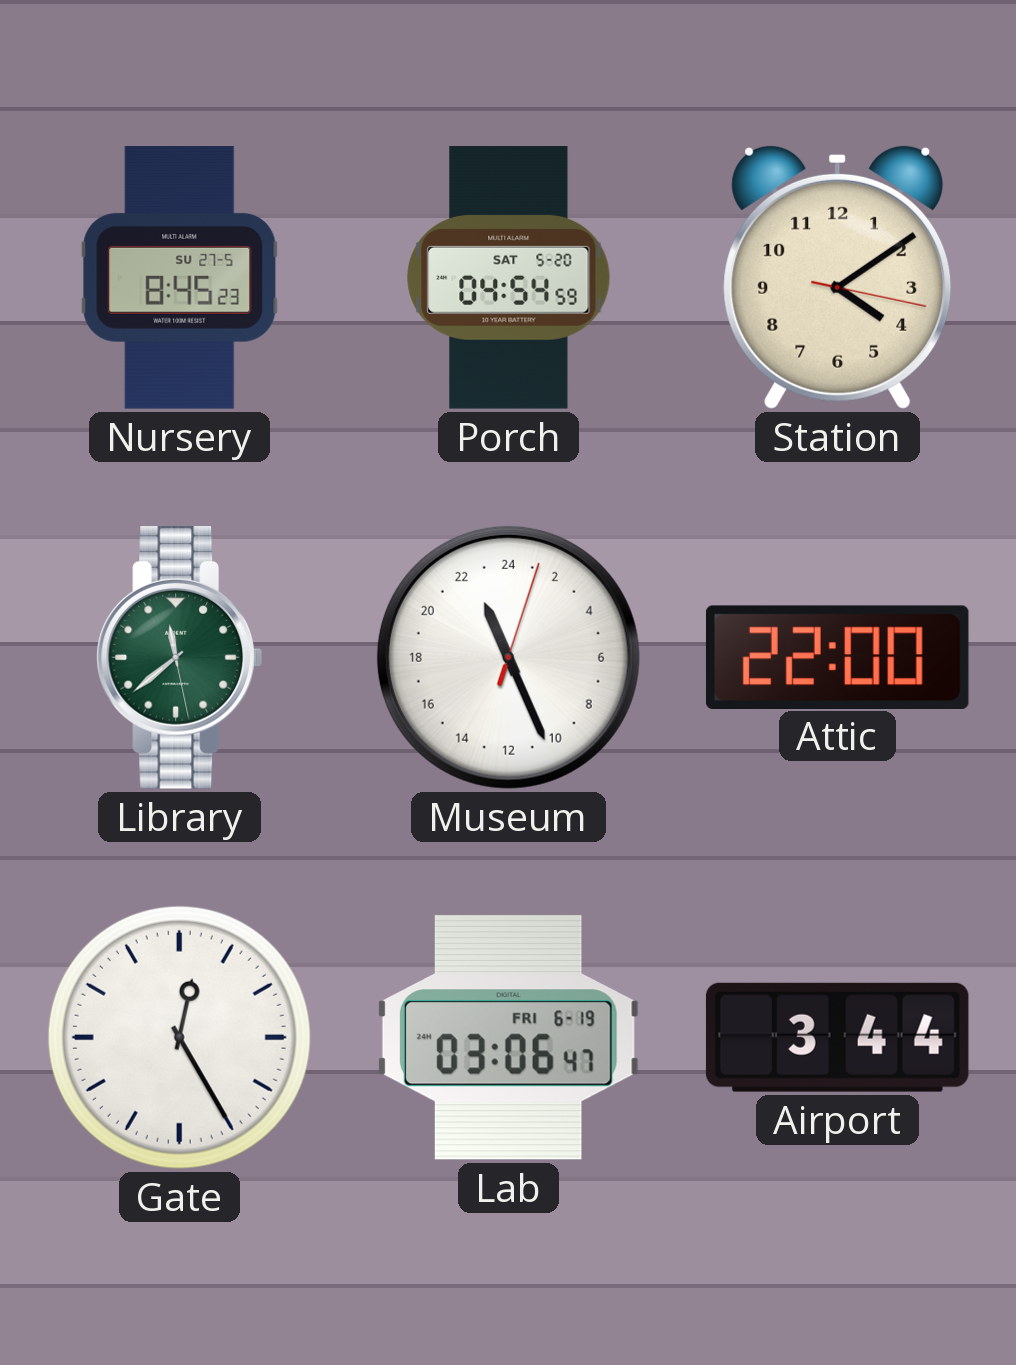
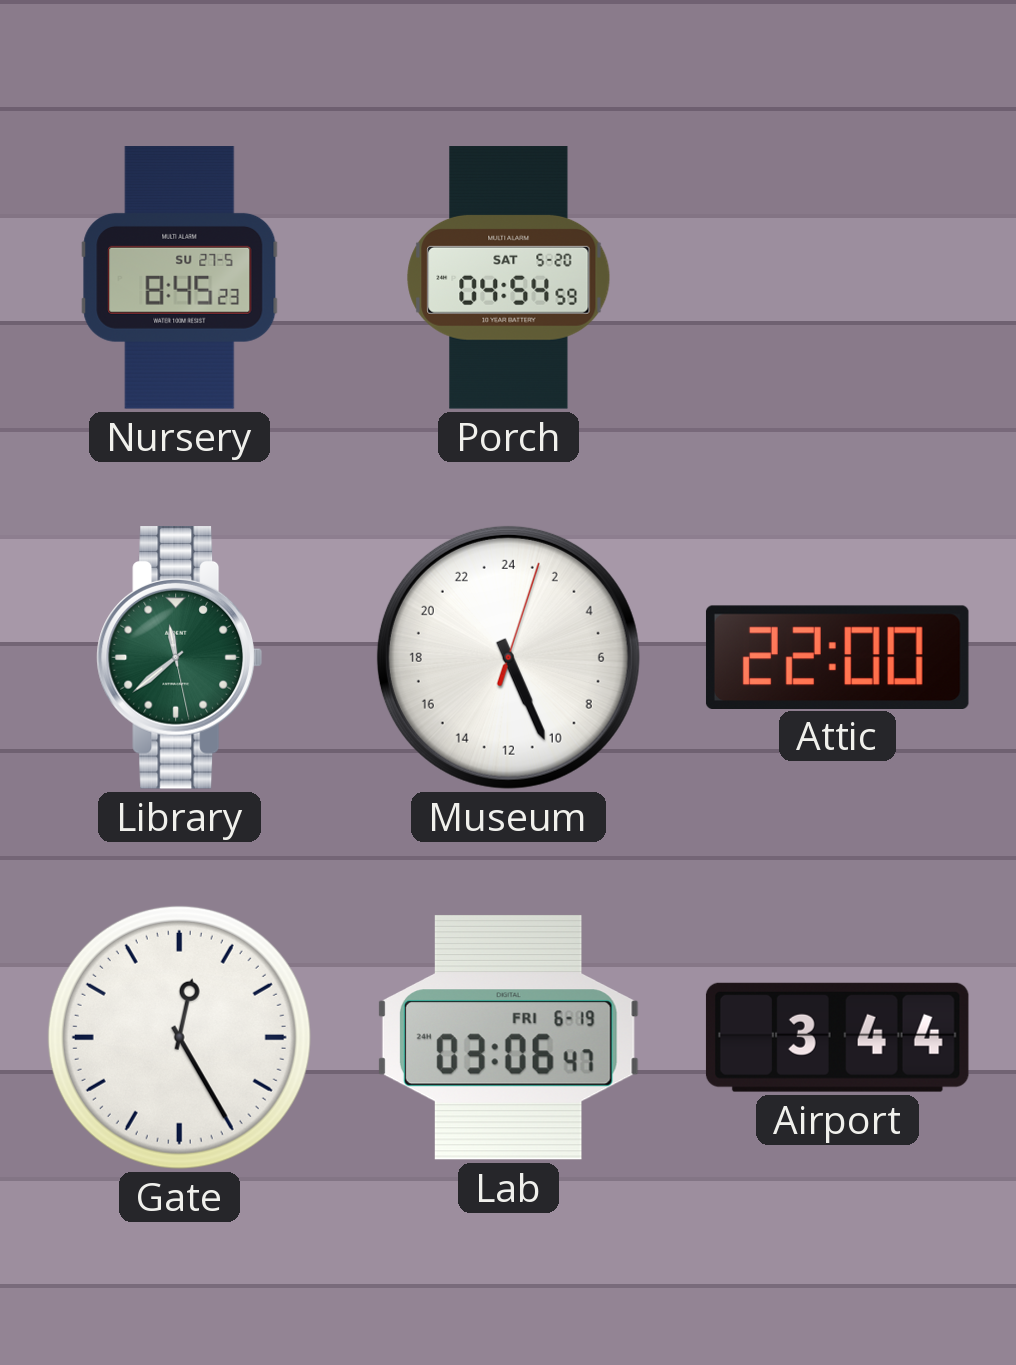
Station: 4:09 -> none
Museum: 22:26 -> 10:26
